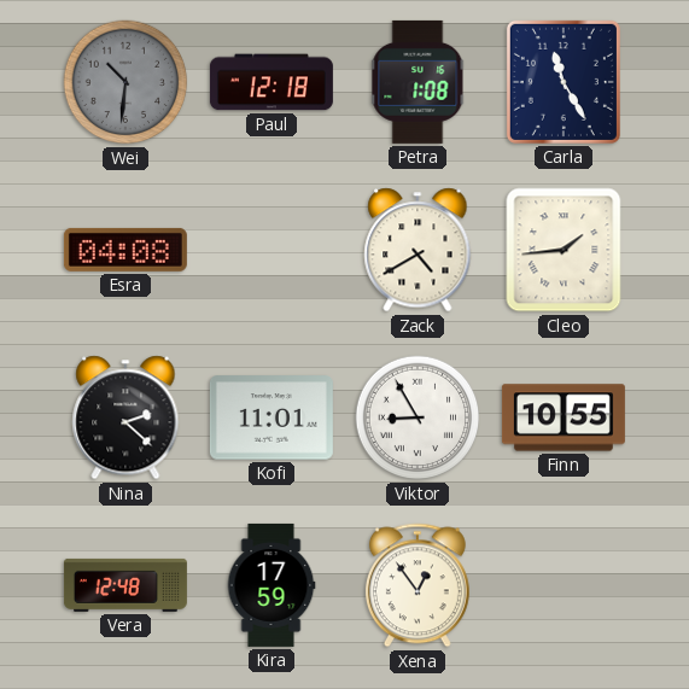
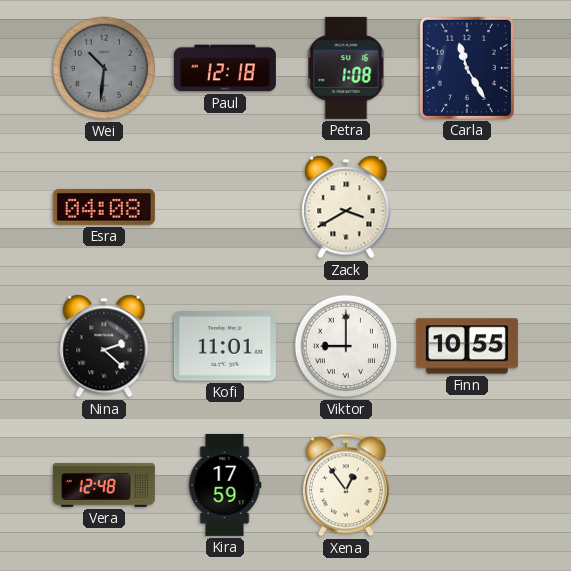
Zack: 4:40 -> 3:40
Cleo: 1:44 -> none
Viktor: 8:55 -> 9:00
